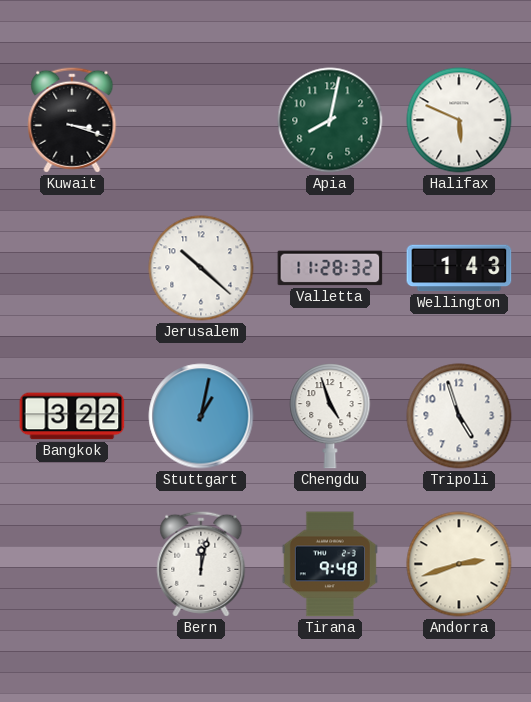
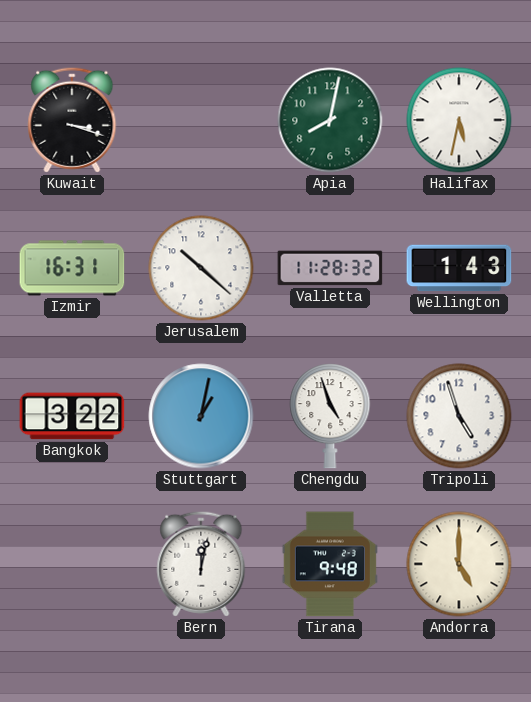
Halifax: 5:49 -> 5:32
Izmir: none -> 16:31
Andorra: 2:42 -> 5:00
